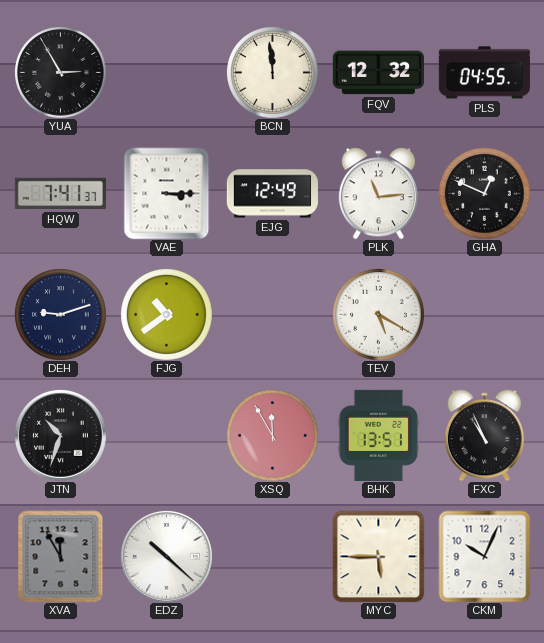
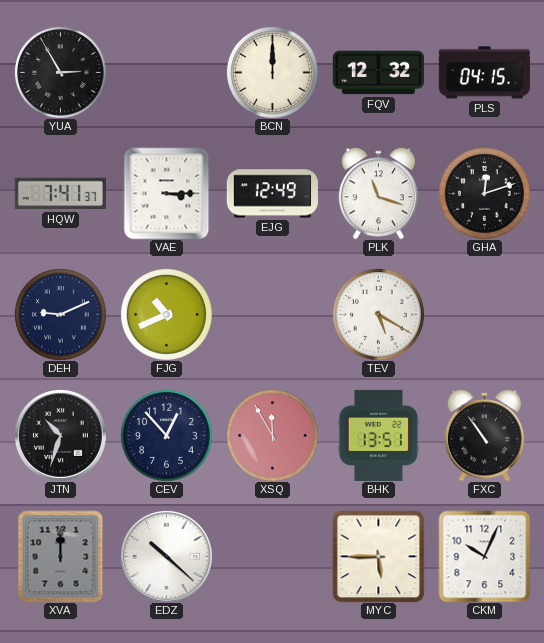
BCN: 11:59 -> 12:00
PLS: 04:55 -> 04:15
PLK: 11:14 -> 11:18
GHA: 12:49 -> 12:12
DEH: 9:12 -> 9:11
FJG: 10:39 -> 10:41
CEV: none -> 12:53
FXC: 10:56 -> 10:54
XVA: 11:55 -> 12:00
